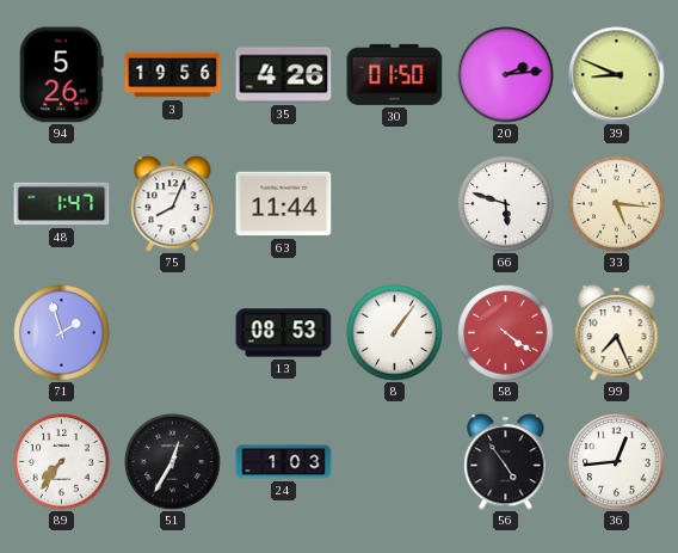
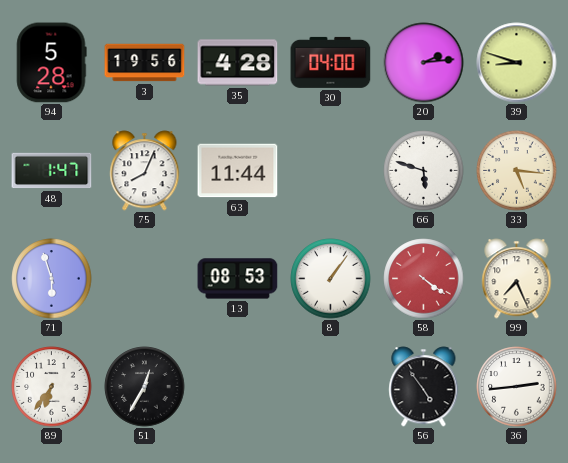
94: 5:26 -> 5:28
35: 4:26 -> 4:28
30: 01:50 -> 04:00
39: 8:49 -> 8:48
71: 1:57 -> 5:57
89: 7:36 -> 6:36
24: 1:03 -> none
36: 12:44 -> 2:44
